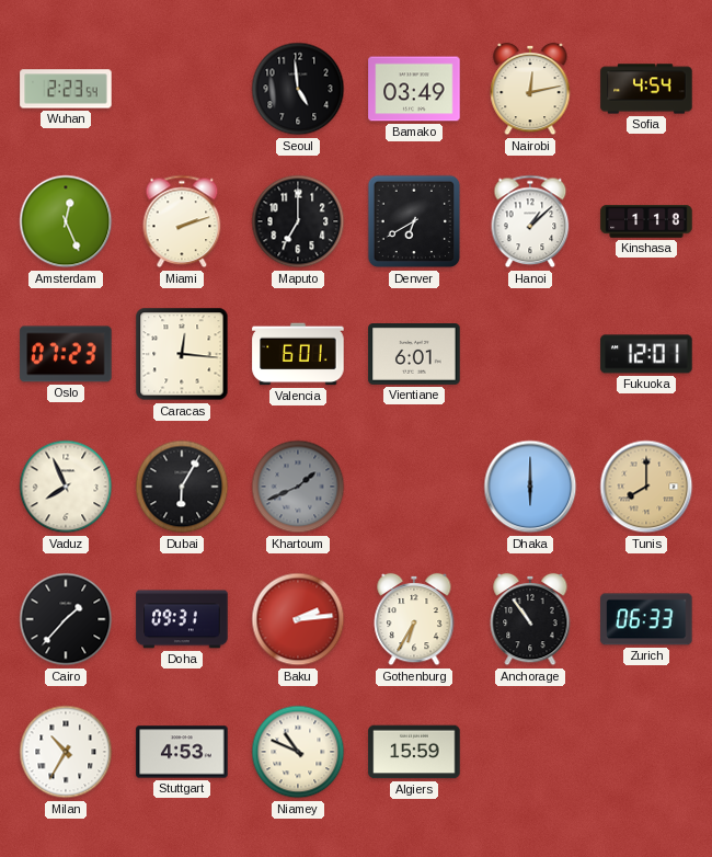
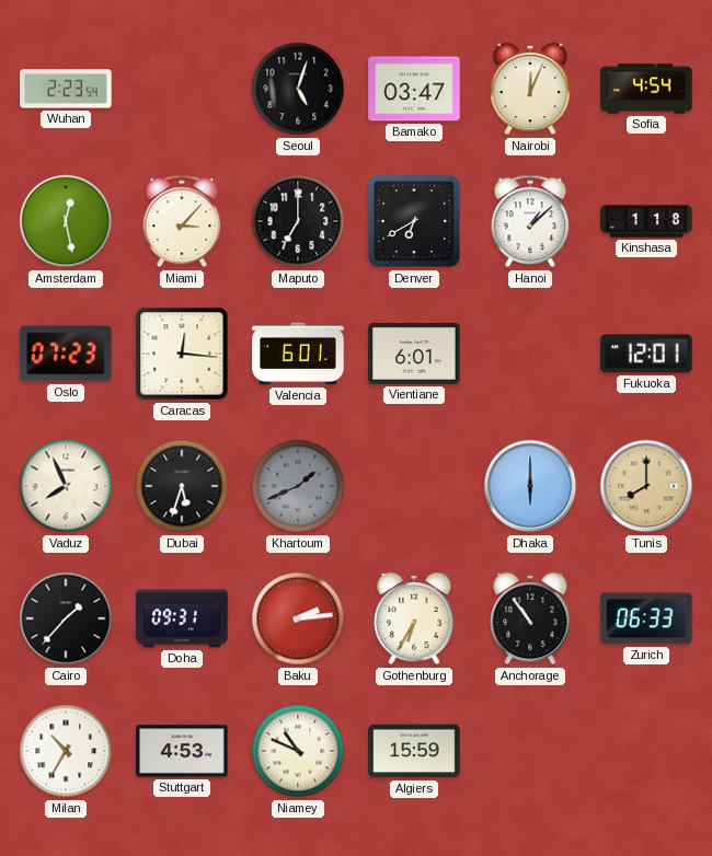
Seoul: 4:59 -> 5:03
Bamako: 03:49 -> 03:47
Nairobi: 12:13 -> 12:04
Amsterdam: 12:26 -> 12:28
Miami: 2:12 -> 3:07
Dubai: 6:05 -> 5:33
